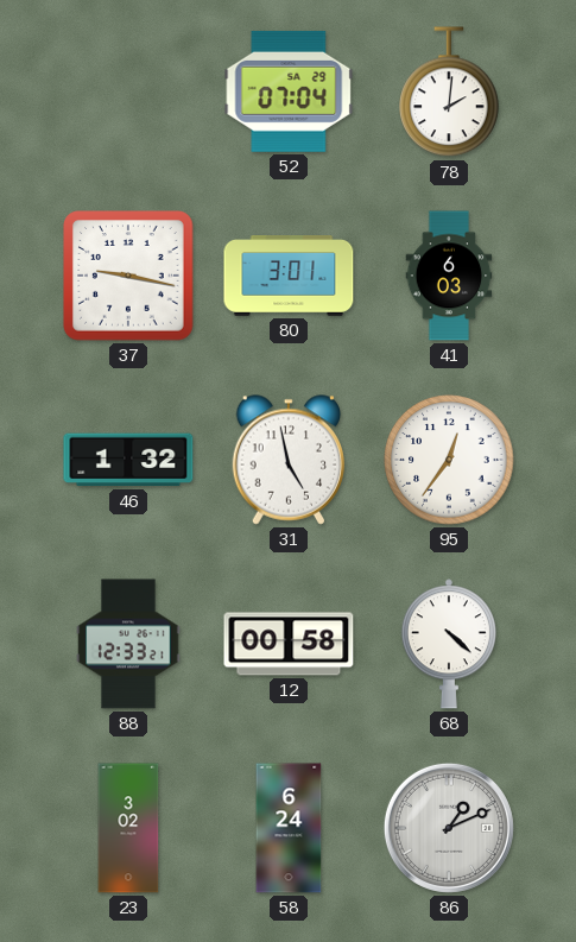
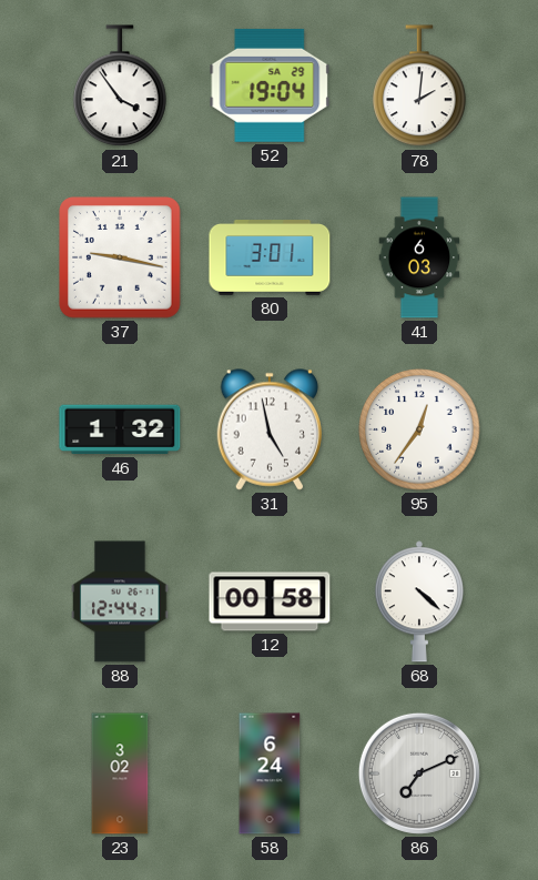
21: none -> 3:54
52: 07:04 -> 19:04
88: 12:33 -> 12:44
86: 1:11 -> 7:11
